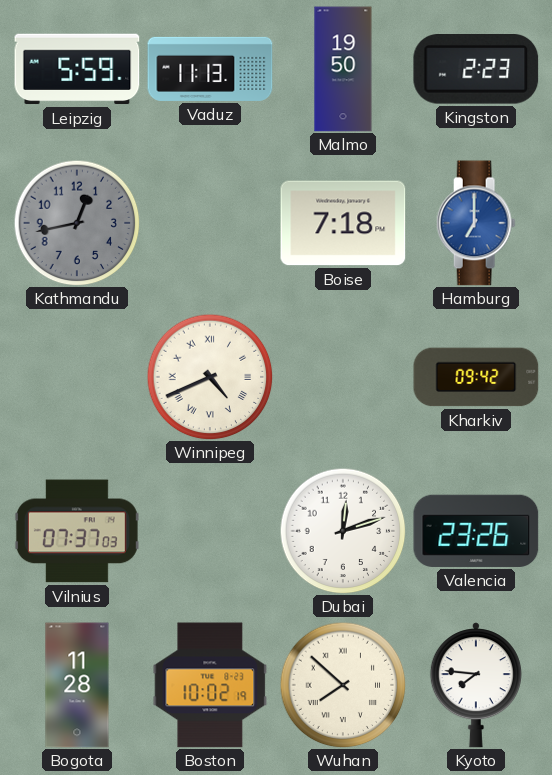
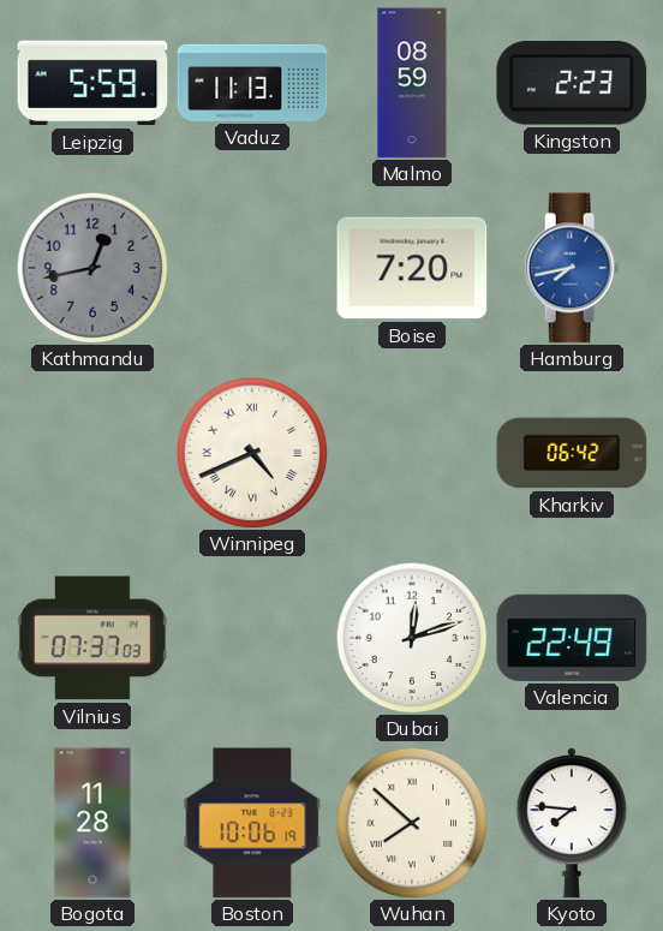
Malmo: 19:50 -> 08:59
Boise: 7:18 -> 7:20
Hamburg: 7:00 -> 7:43
Kharkiv: 09:42 -> 06:42
Valencia: 23:26 -> 22:49
Boston: 10:02 -> 10:06
